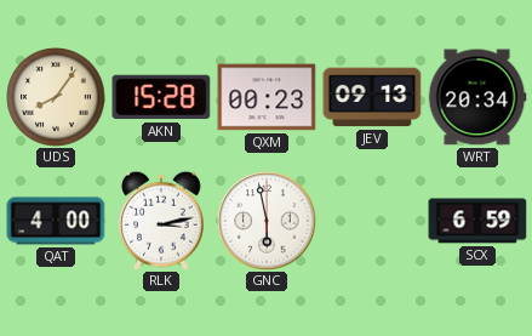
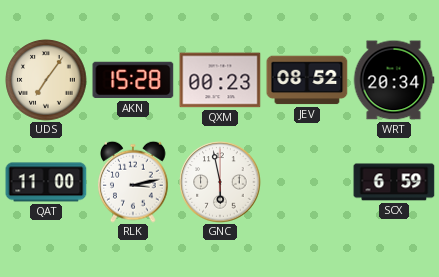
UDS: 8:06 -> 7:06
JEV: 09:13 -> 08:52
QAT: 4:00 -> 11:00
